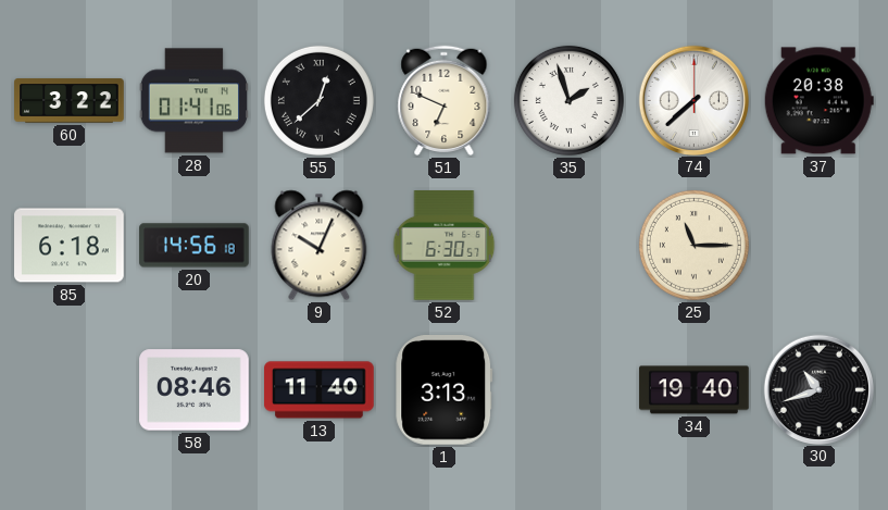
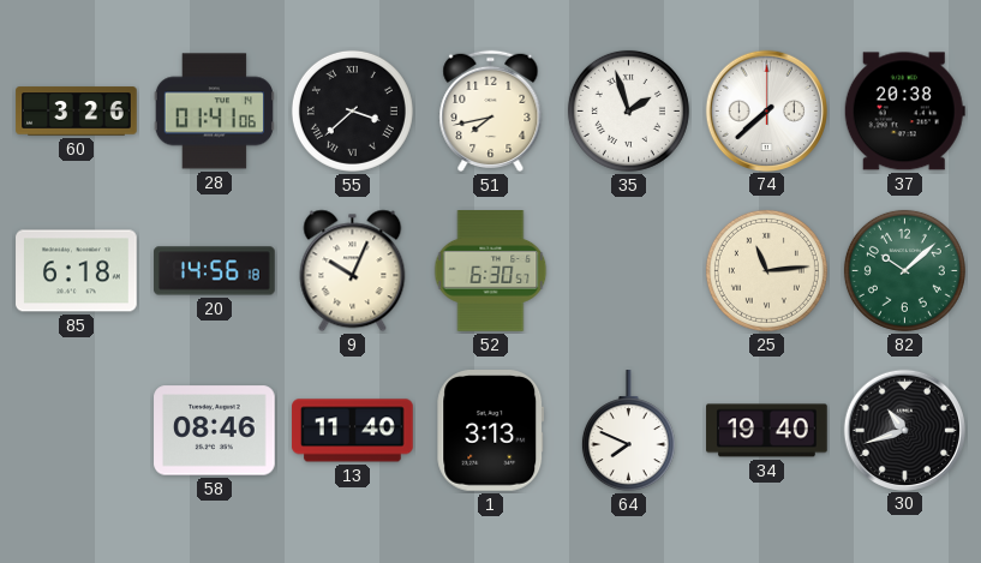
60: 3:22 -> 3:26
55: 12:38 -> 3:38
51: 6:49 -> 7:43
25: 11:15 -> 11:14
82: none -> 10:08
64: none -> 7:49
